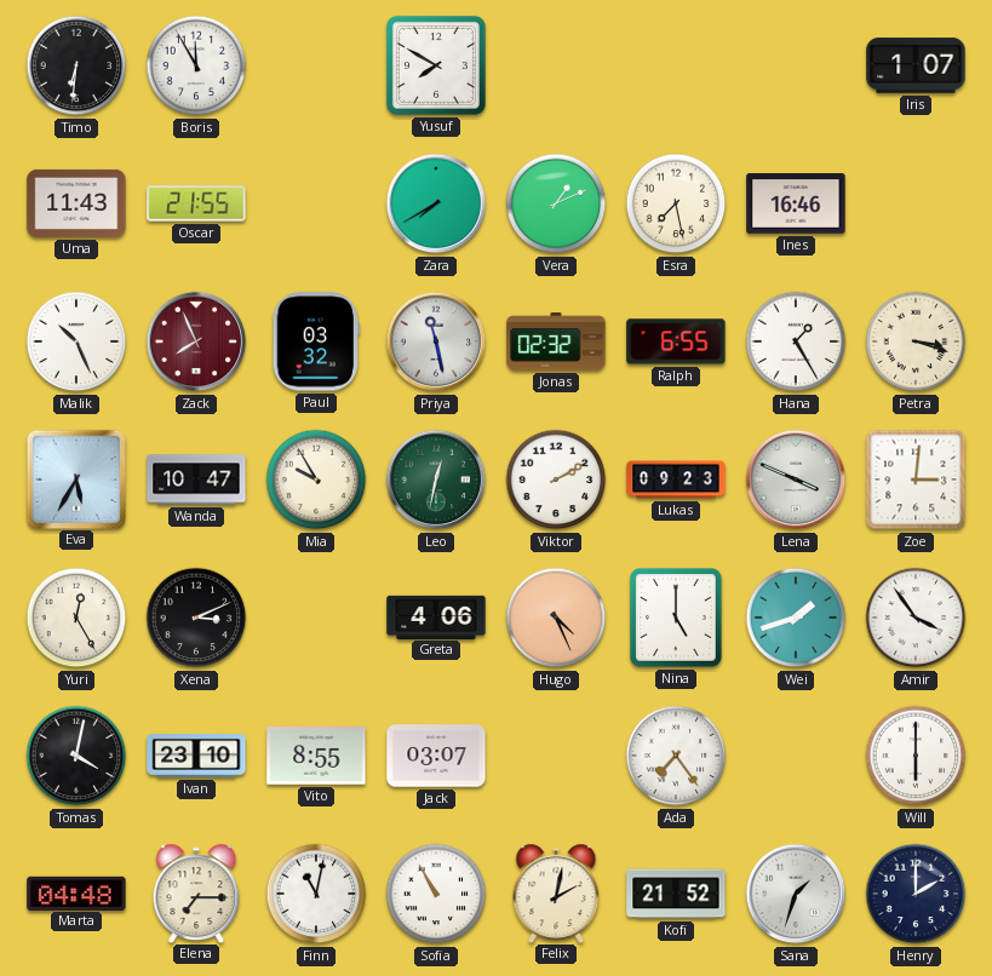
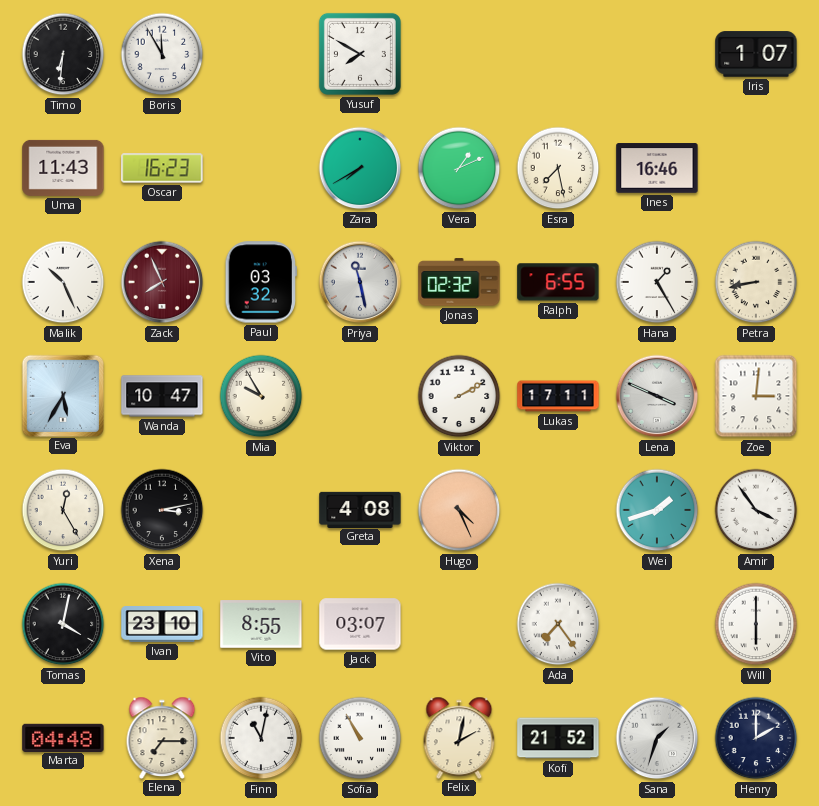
Oscar: 21:55 -> 16:23
Petra: 3:18 -> 8:43
Leo: 12:32 -> none
Lukas: 09:23 -> 17:11
Xena: 3:11 -> 3:13
Greta: 4:06 -> 4:08
Nina: 5:00 -> none
